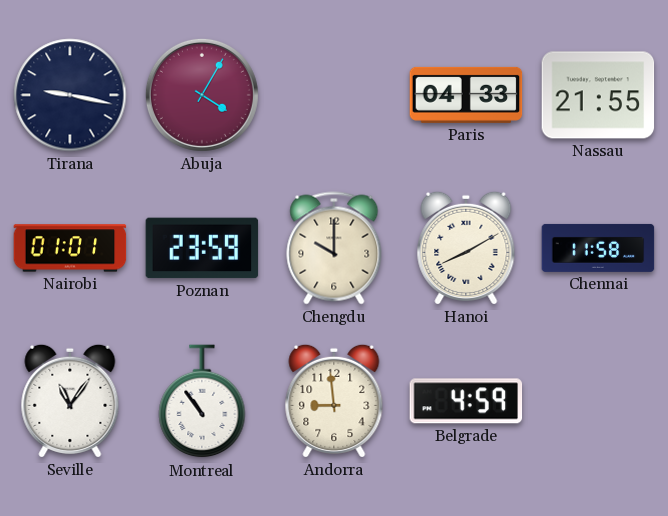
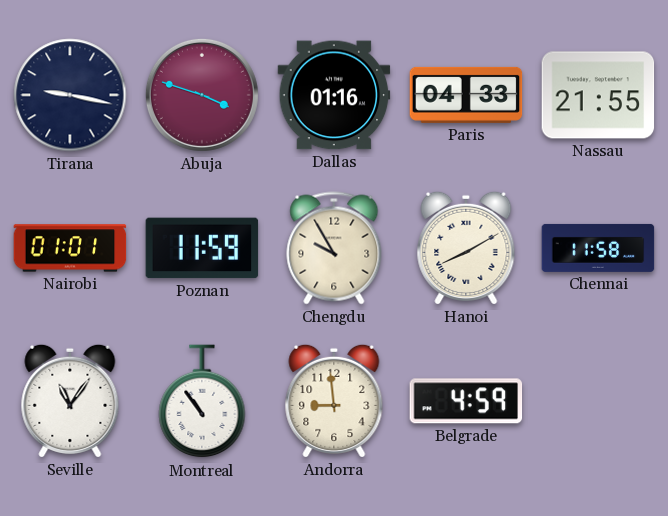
Abuja: 4:05 -> 3:48
Dallas: none -> 01:16
Poznan: 23:59 -> 11:59
Chengdu: 10:00 -> 9:55
